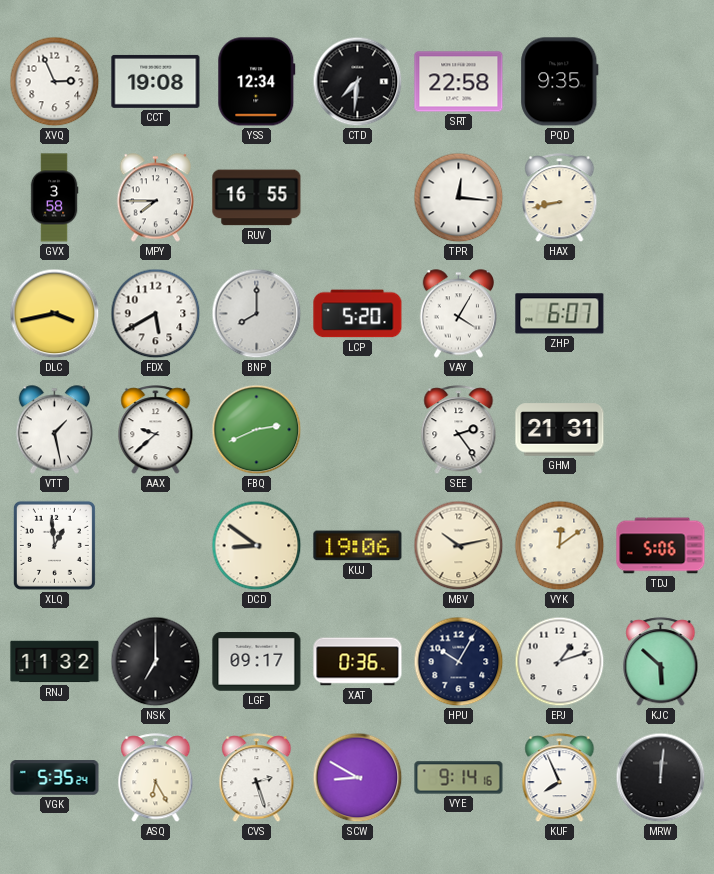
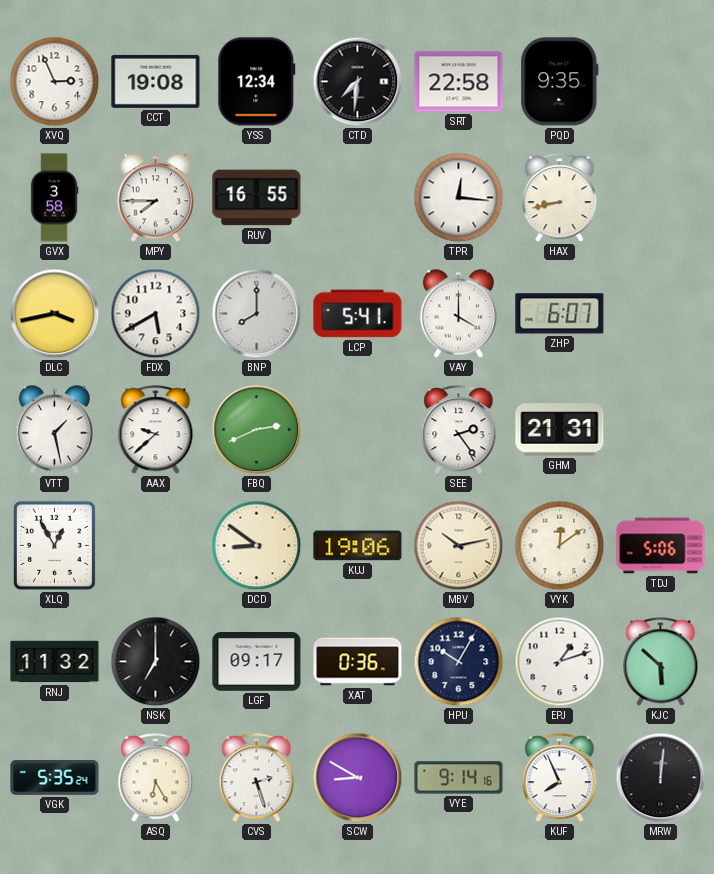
LCP: 5:20 -> 5:41
VAY: 4:05 -> 4:00
XLQ: 12:59 -> 12:55
